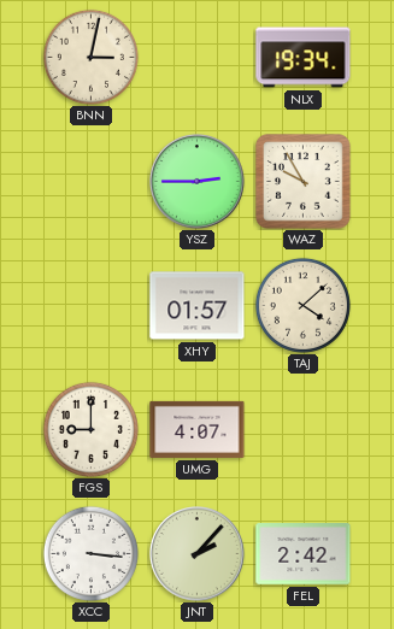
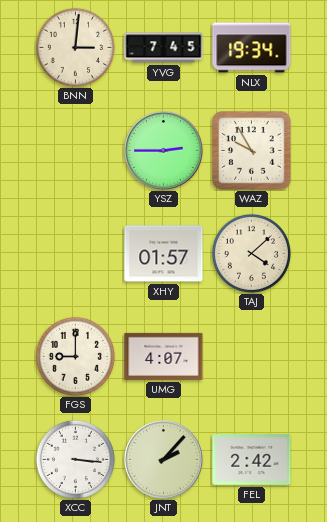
BNN: 3:02 -> 3:01
YVG: none -> 7:45
